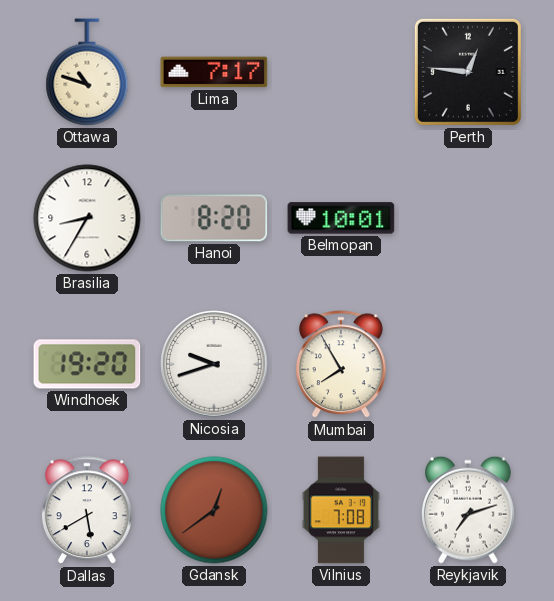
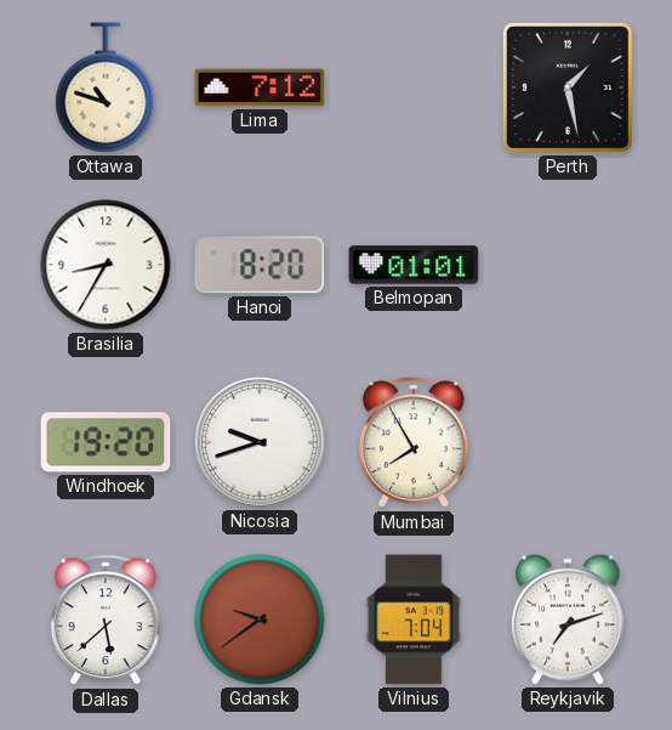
Lima: 7:17 -> 7:12
Perth: 12:46 -> 1:28
Belmopan: 10:01 -> 01:01
Dallas: 5:40 -> 5:38
Gdansk: 12:39 -> 9:39
Vilnius: 7:08 -> 7:04
